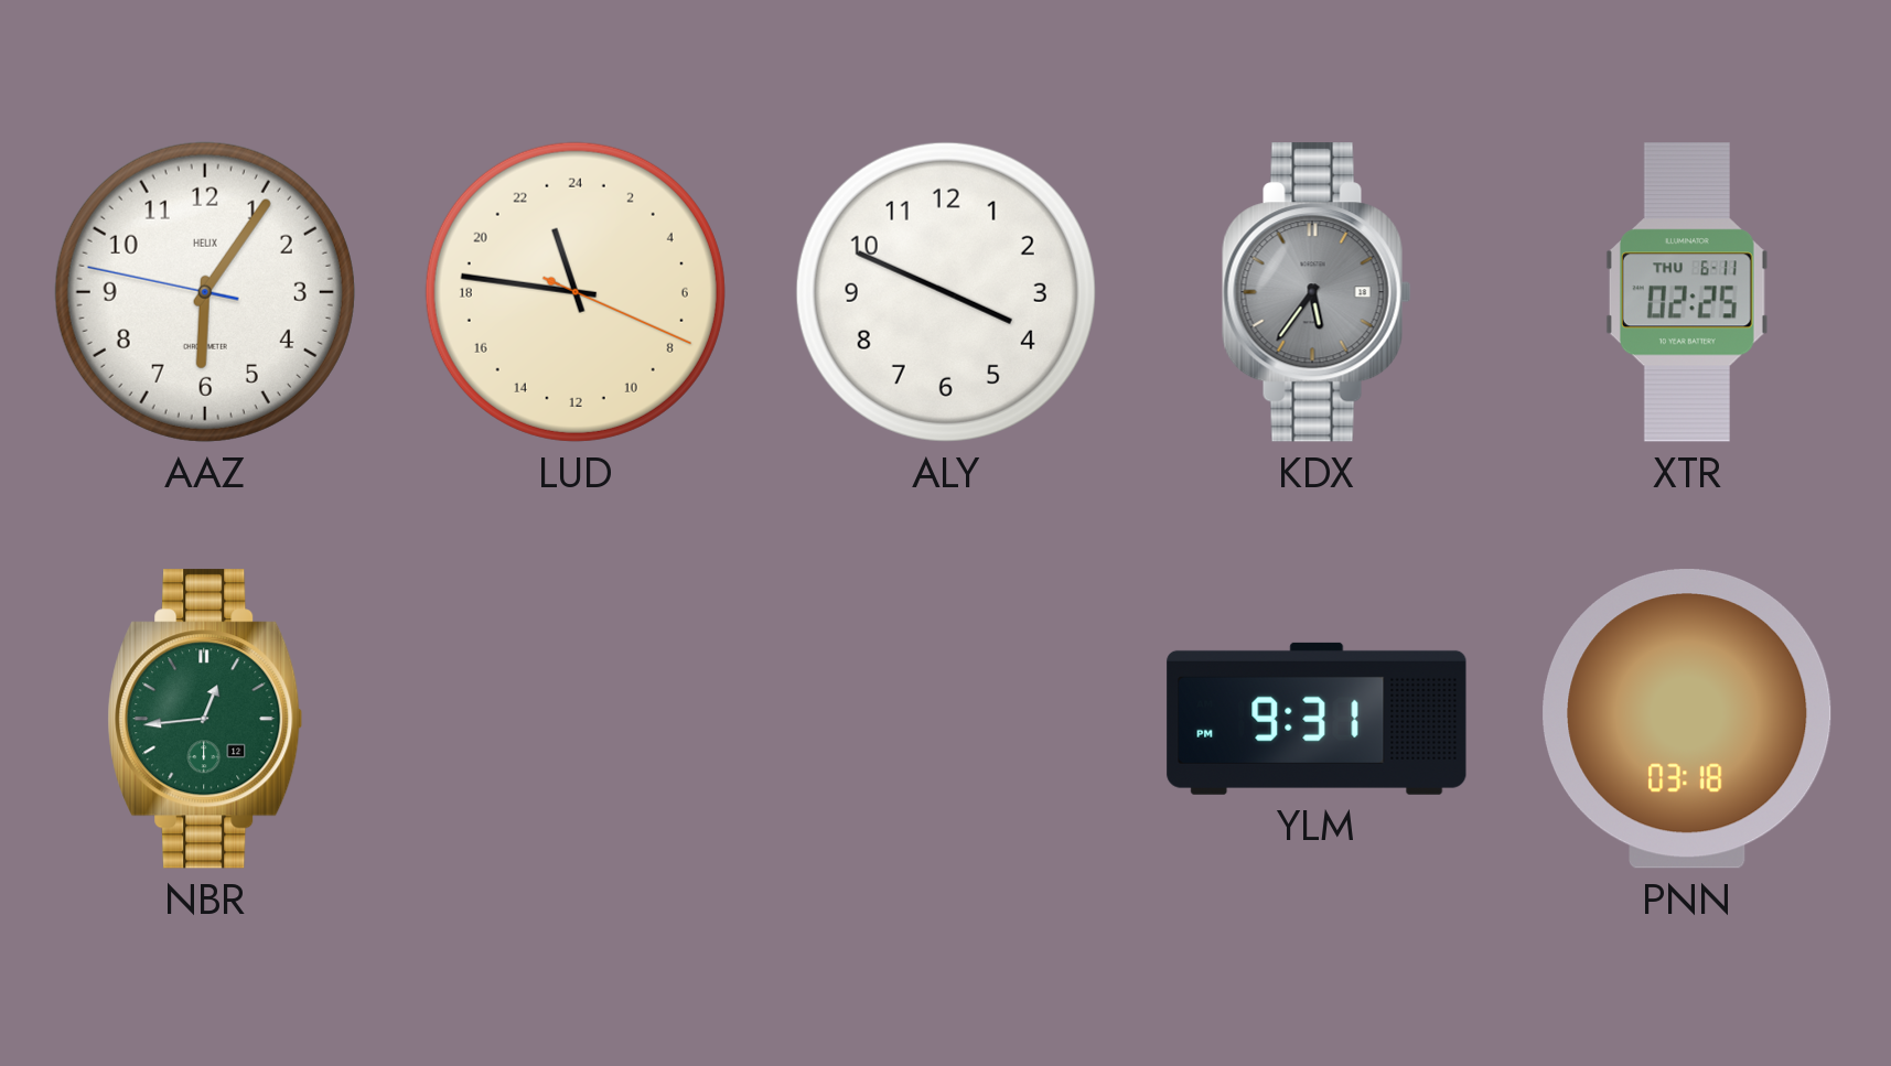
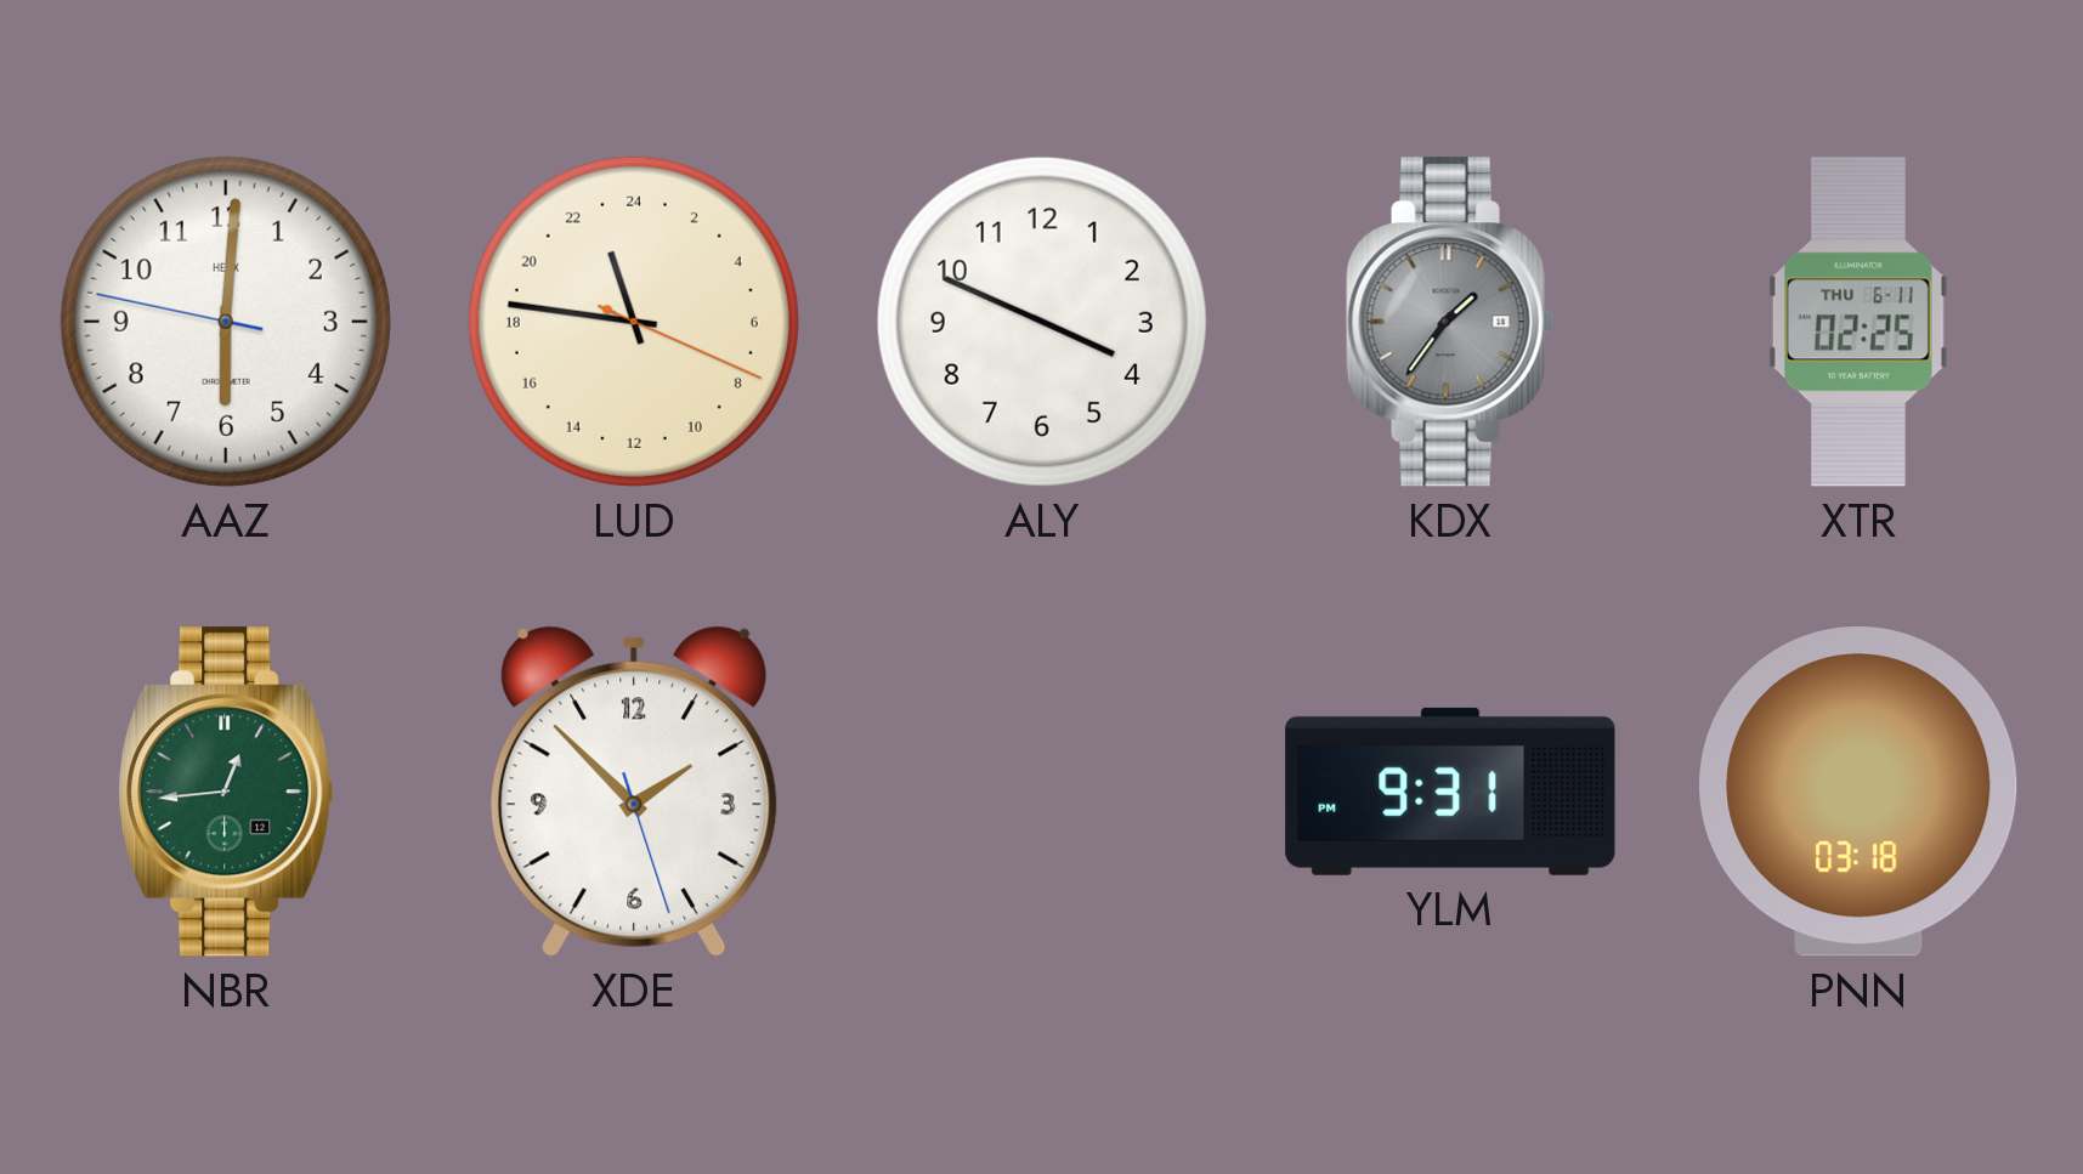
AAZ: 6:05 -> 6:00
KDX: 5:36 -> 1:36
XDE: none -> 1:52
